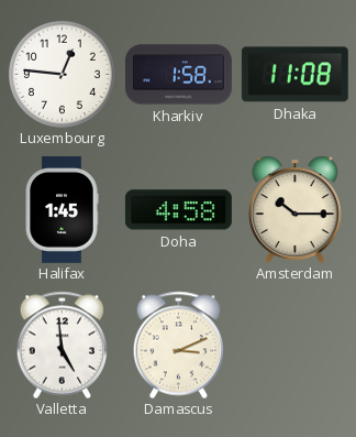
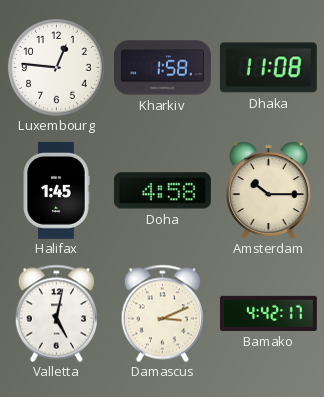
Valletta: 4:59 -> 5:02
Bamako: none -> 4:42
